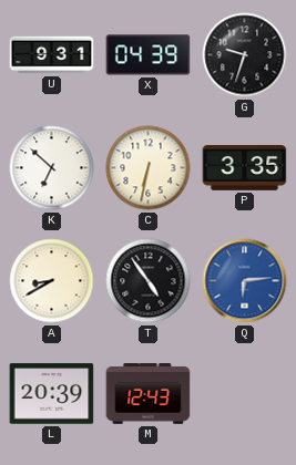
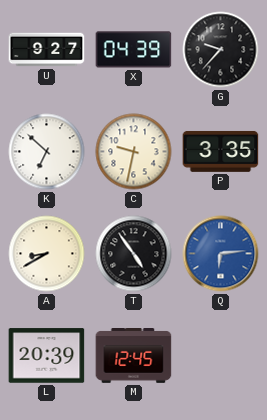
U: 9:31 -> 9:27
G: 9:33 -> 9:37
C: 6:32 -> 9:32
M: 12:43 -> 12:45
